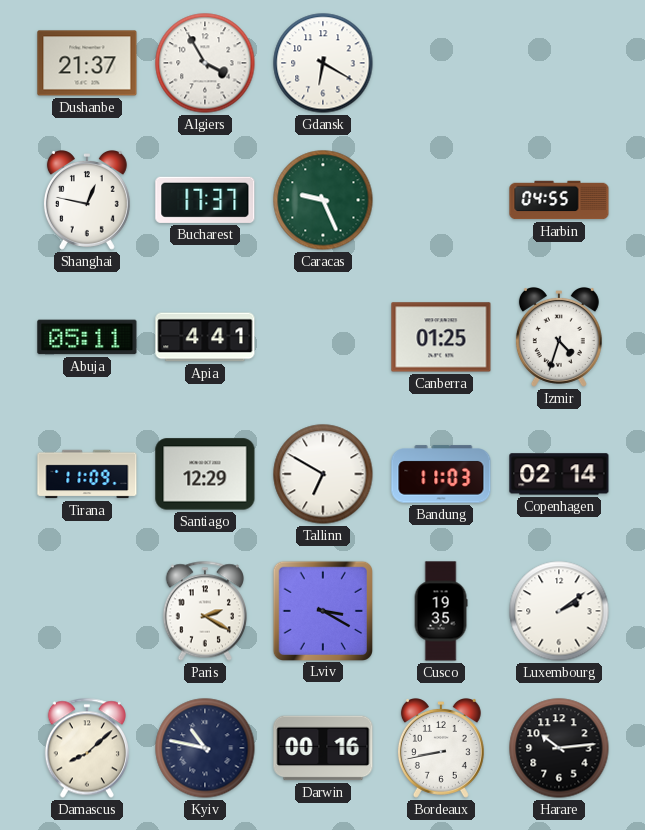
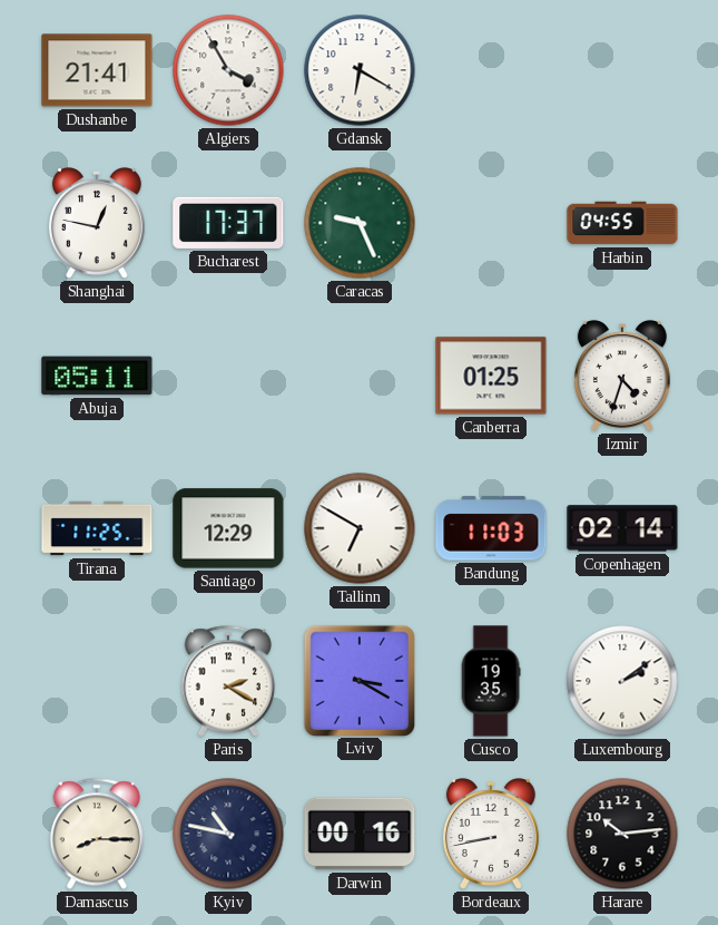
Dushanbe: 21:37 -> 21:41
Apia: 4:41 -> none
Tirana: 11:09 -> 11:25
Damascus: 8:08 -> 8:15
